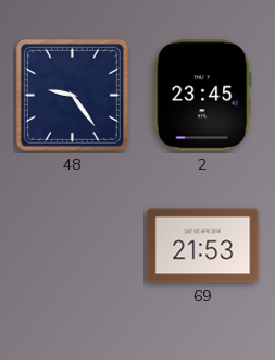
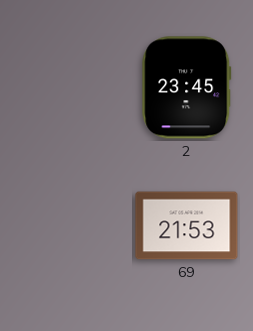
48: 9:24 -> none
